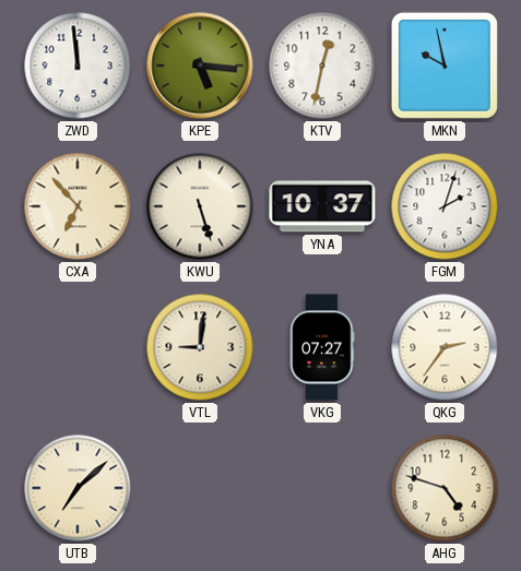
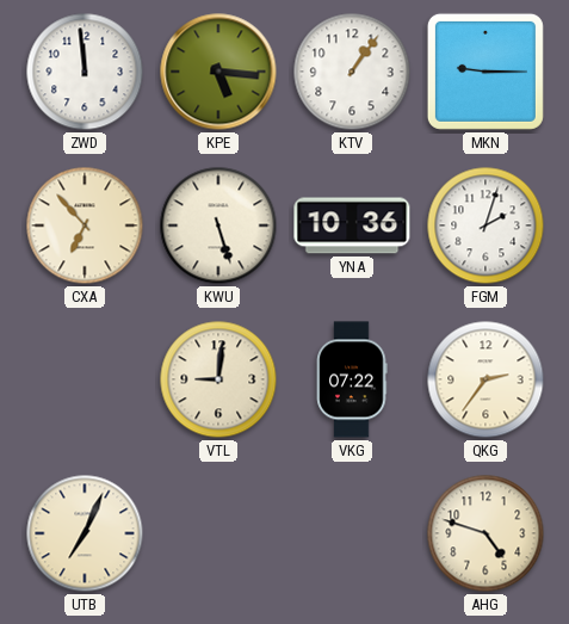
KTV: 12:32 -> 1:06
MKN: 9:58 -> 9:15
YNA: 10:37 -> 10:36
VKG: 07:27 -> 07:22
UTB: 7:08 -> 7:04
